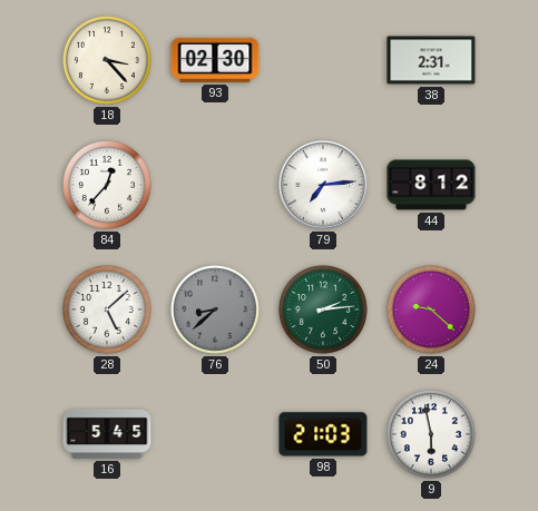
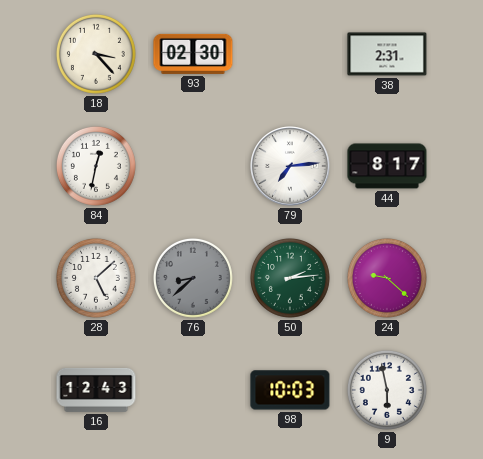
84: 12:37 -> 12:32
44: 8:12 -> 8:17
16: 5:45 -> 12:43
98: 21:03 -> 10:03
